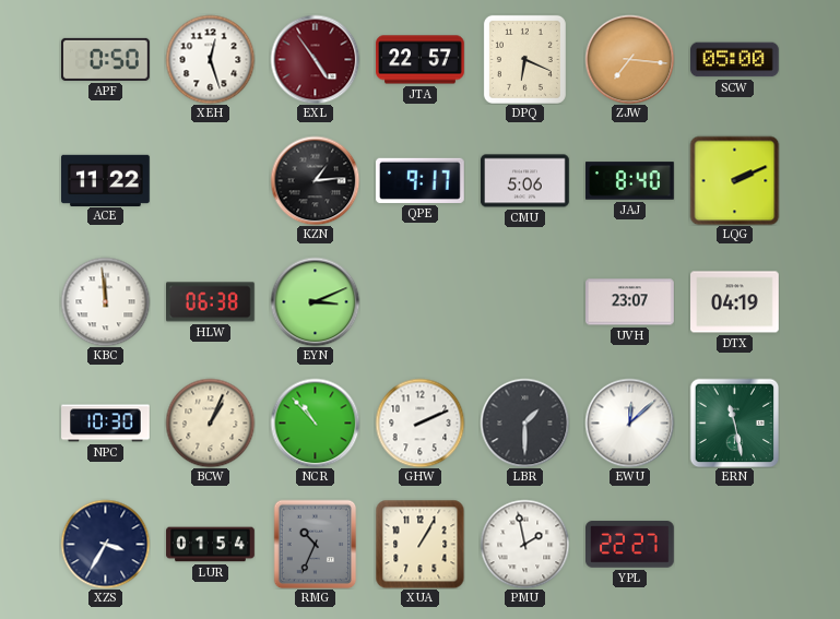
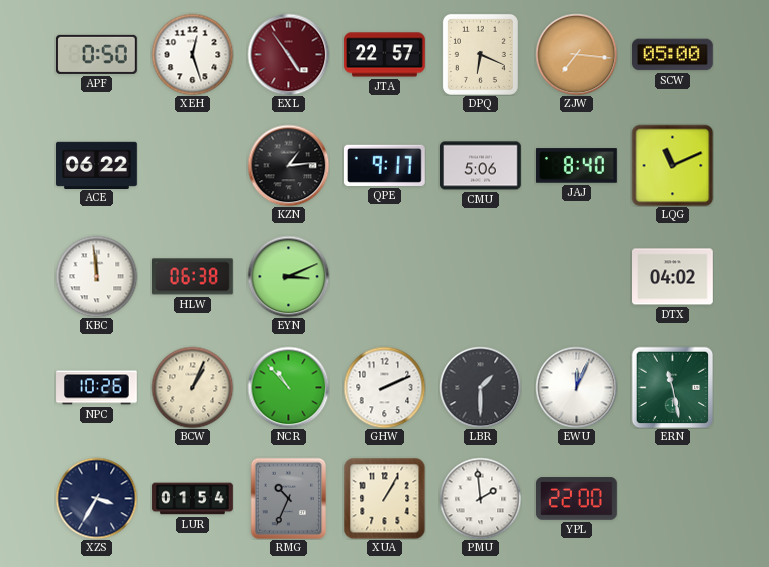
ACE: 11:22 -> 06:22
LQG: 2:11 -> 11:11
UVH: 23:07 -> none
DTX: 04:19 -> 04:02
NPC: 10:30 -> 10:26
EWU: 12:08 -> 12:04
PMU: 1:58 -> 1:59
YPL: 22:27 -> 22:00
